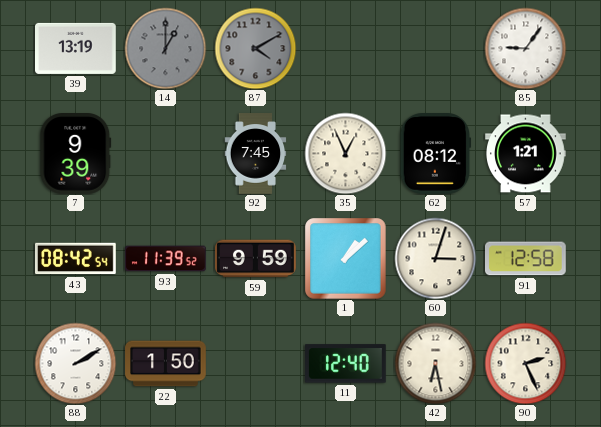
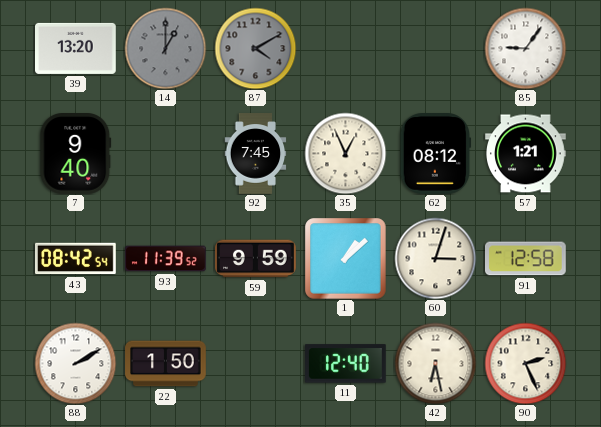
39: 13:19 -> 13:20
7: 9:39 -> 9:40
